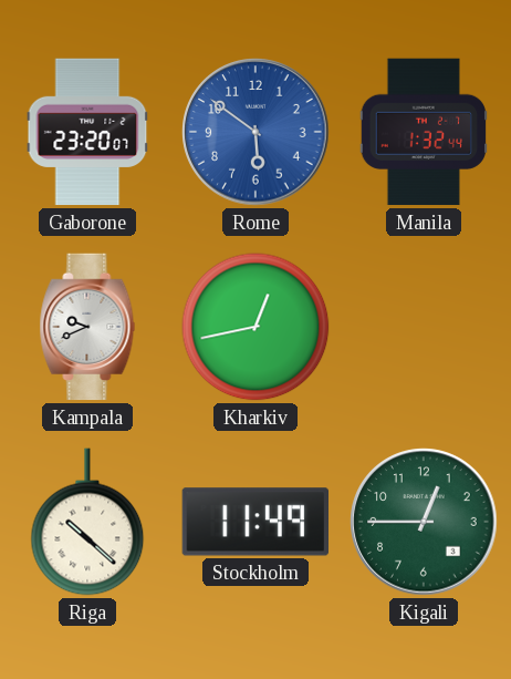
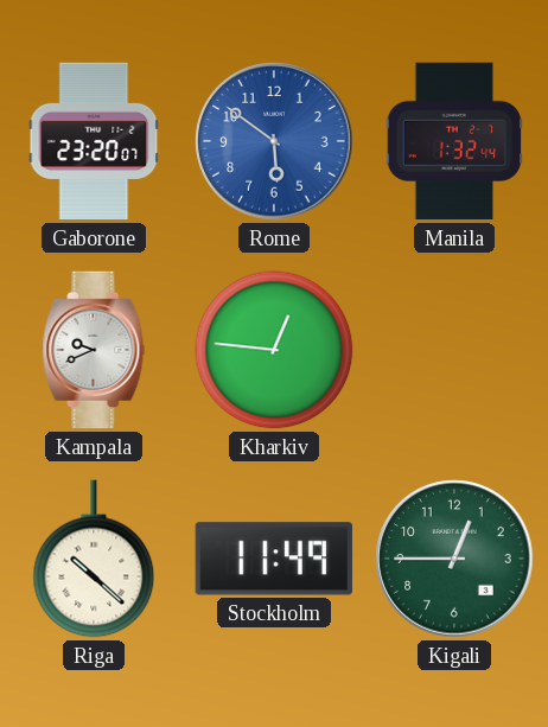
Kharkiv: 12:43 -> 12:46
